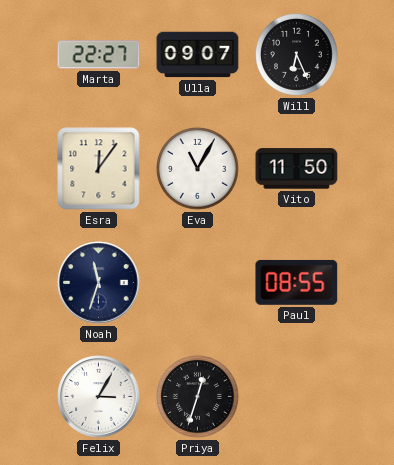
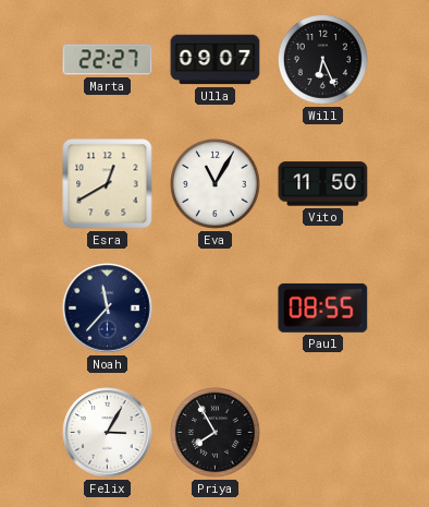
Esra: 12:06 -> 12:40
Noah: 11:33 -> 11:37
Priya: 12:33 -> 7:55
